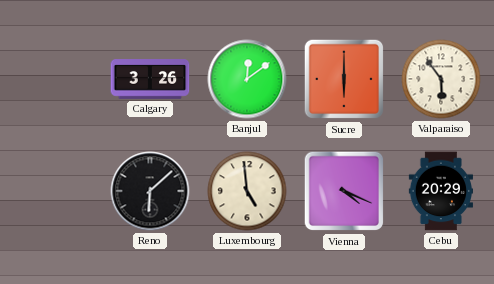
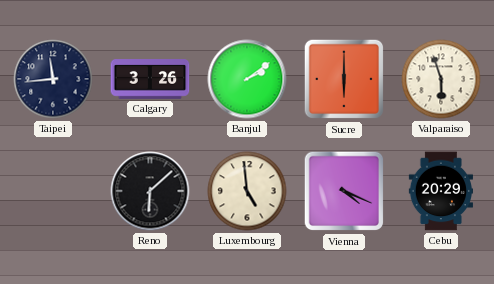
Taipei: none -> 11:44
Banjul: 12:09 -> 2:09
Valparaiso: 5:54 -> 5:57
